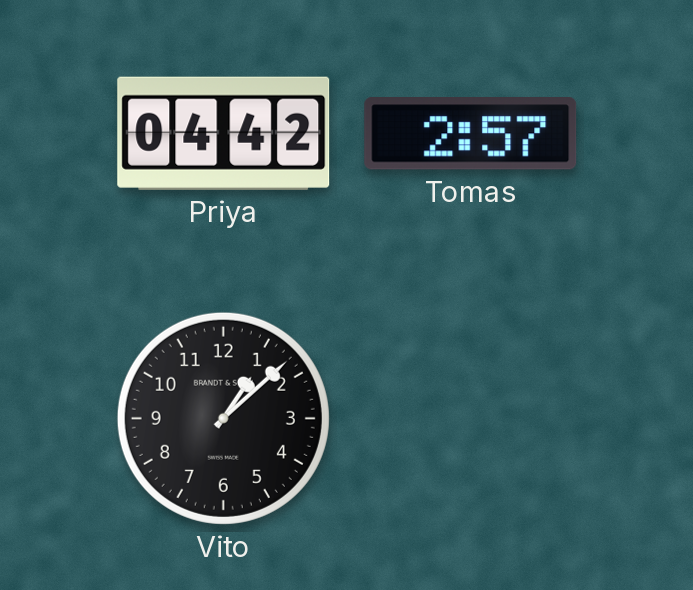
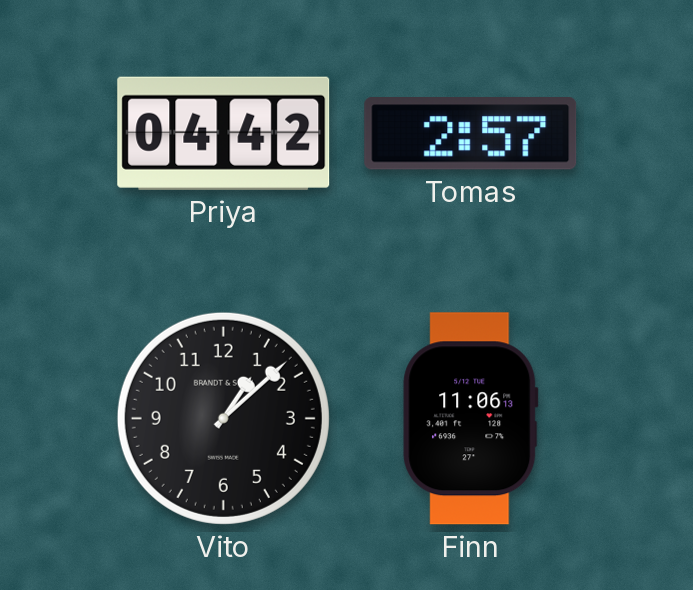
Finn: none -> 11:06
